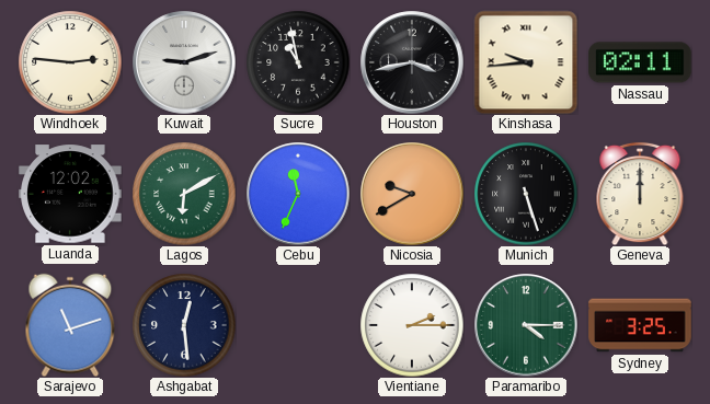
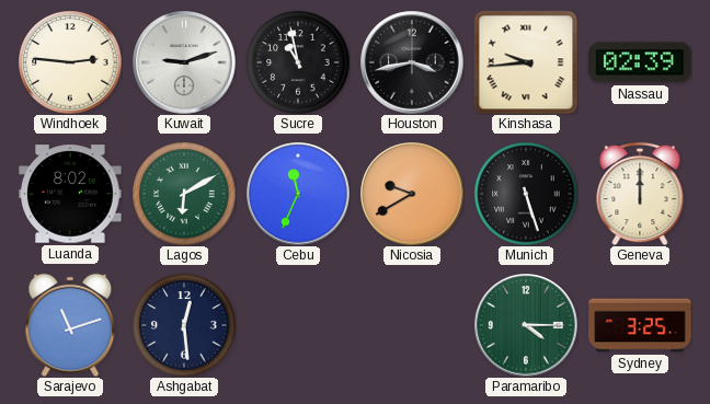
Nassau: 02:11 -> 02:39
Luanda: 12:02 -> 8:02
Vientiane: 2:15 -> none
